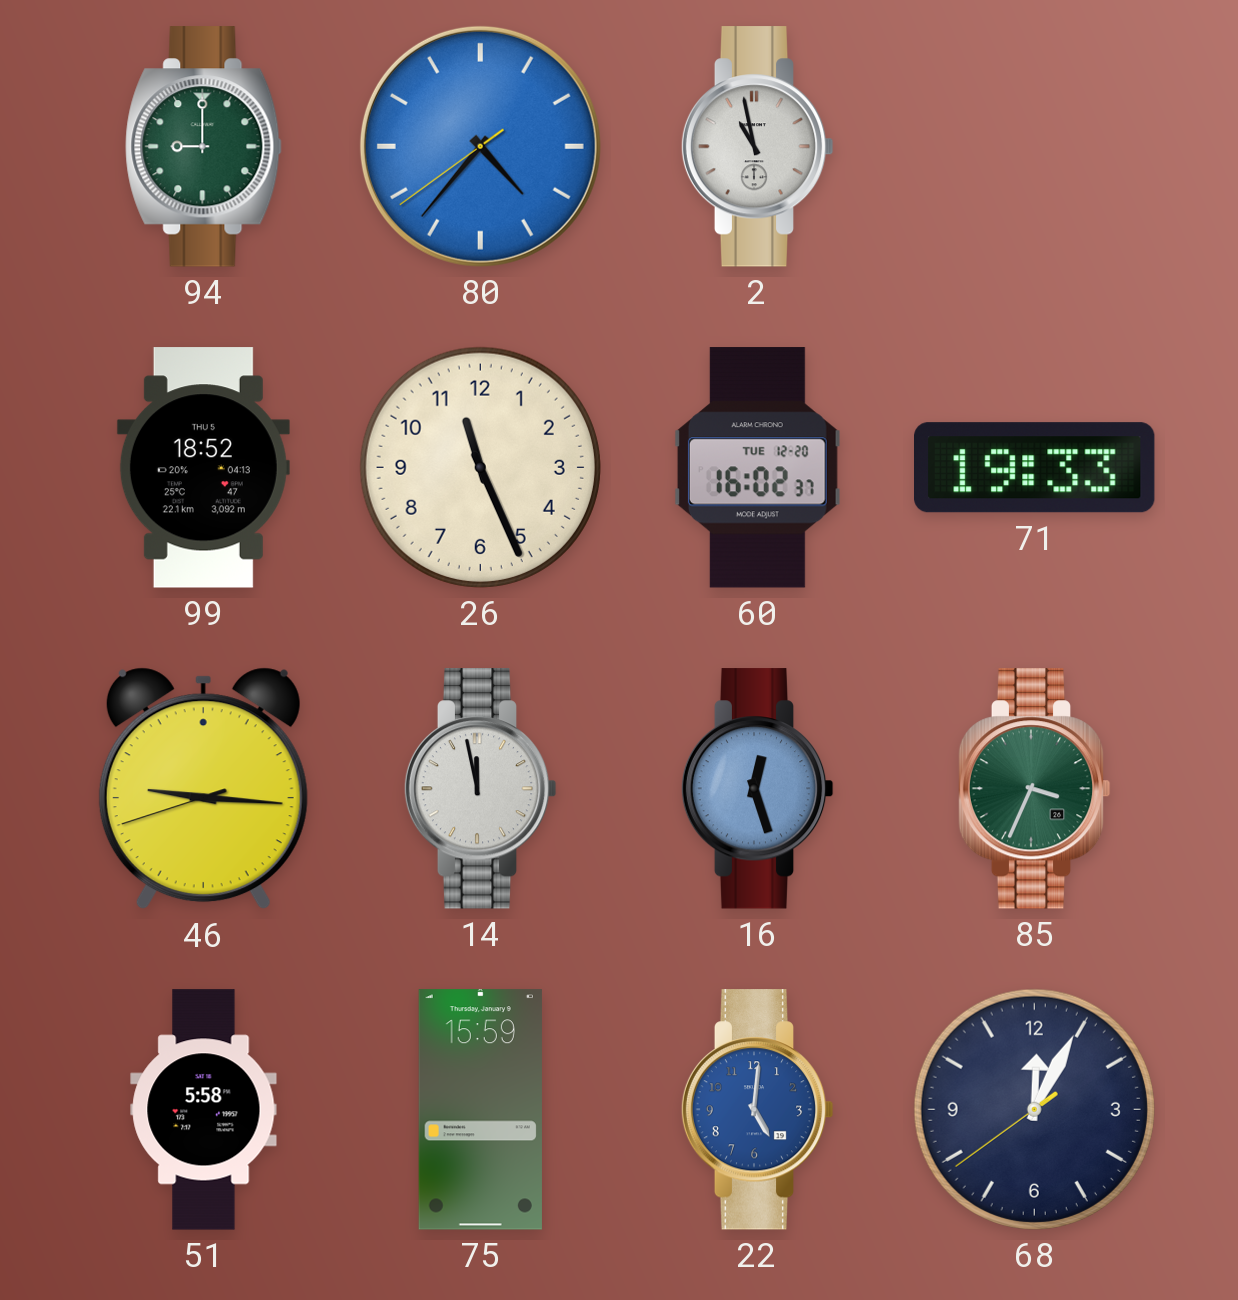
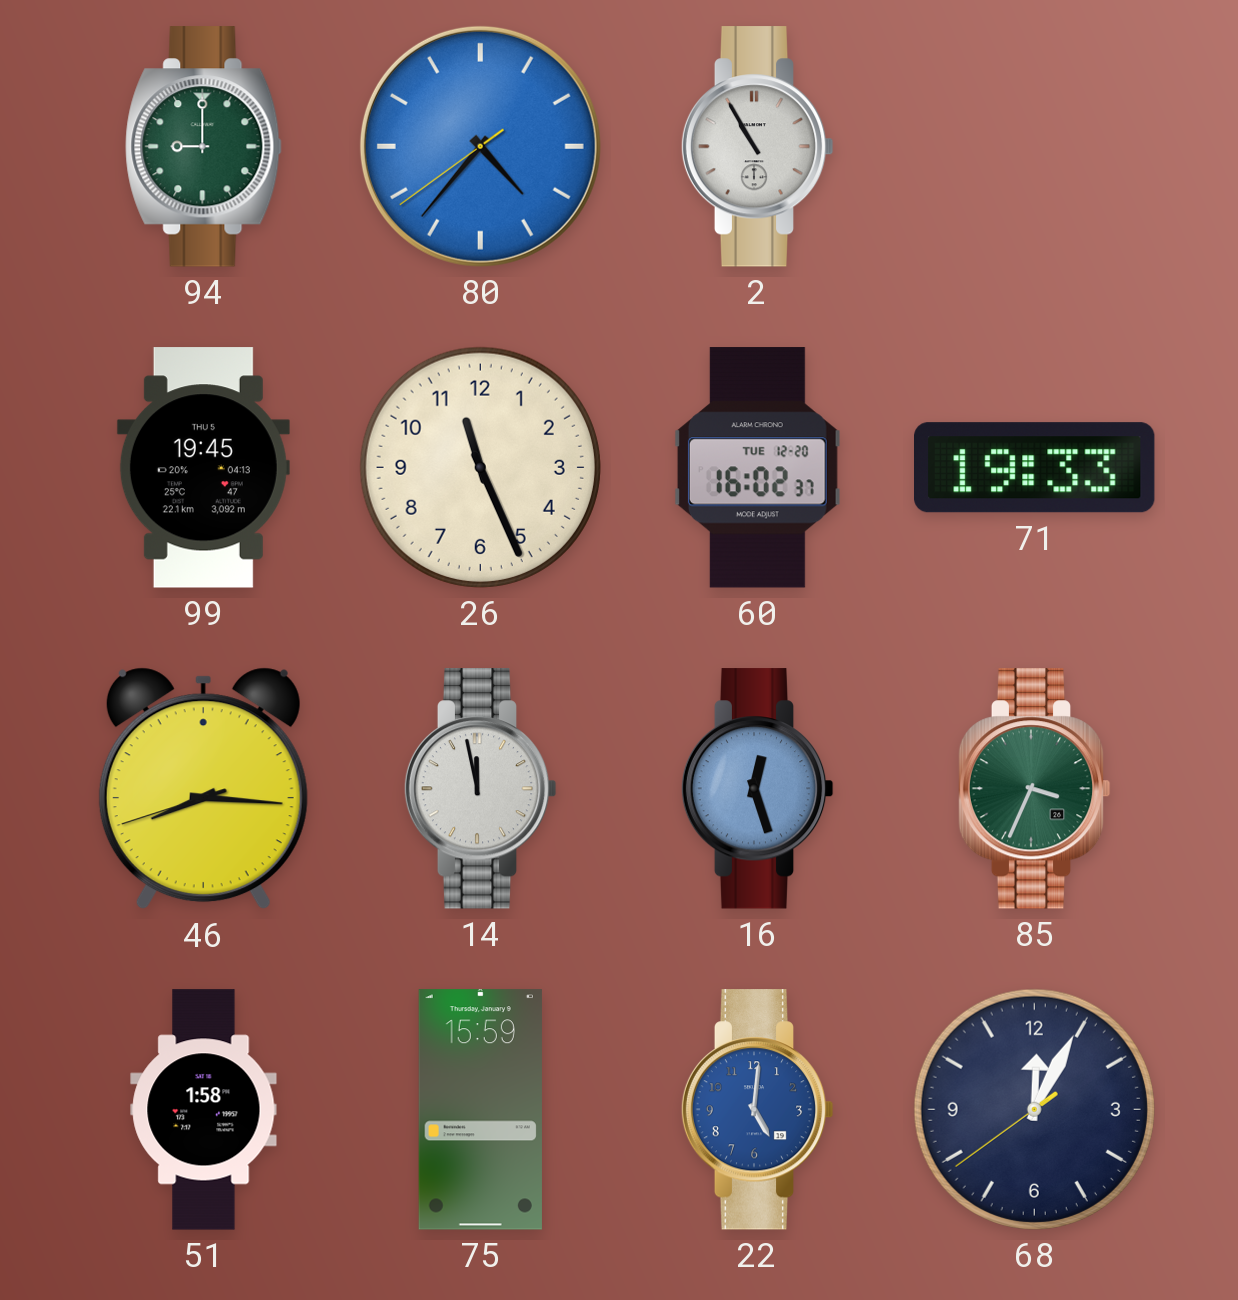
2: 10:58 -> 10:55
99: 18:52 -> 19:45
46: 9:15 -> 8:15
51: 5:58 -> 1:58
